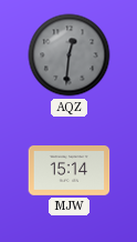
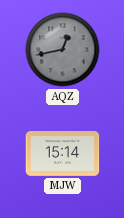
AQZ: 12:31 -> 12:43
